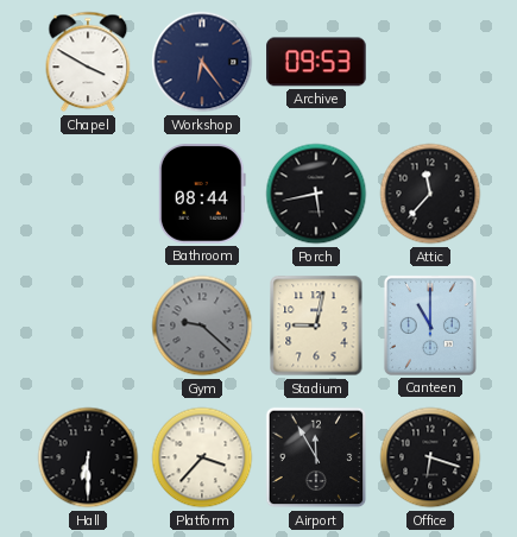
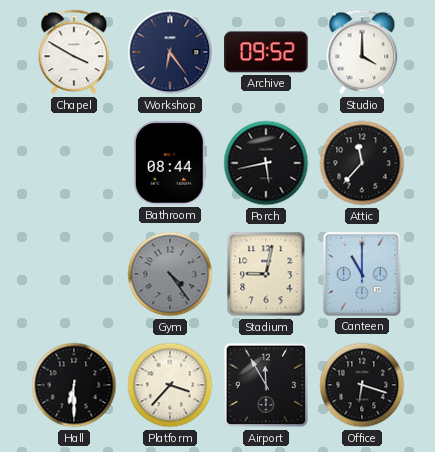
Archive: 09:53 -> 09:52
Studio: none -> 4:00
Gym: 9:22 -> 4:24
